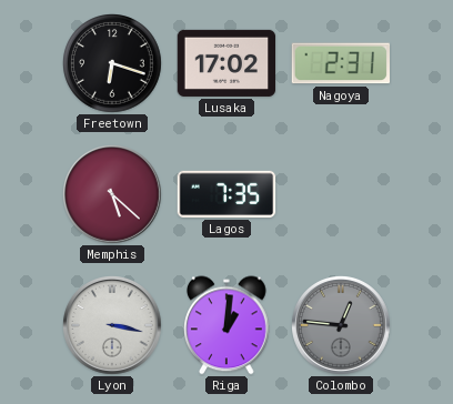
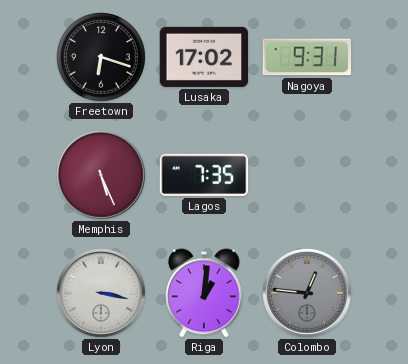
Nagoya: 2:31 -> 9:31
Memphis: 5:22 -> 5:26
